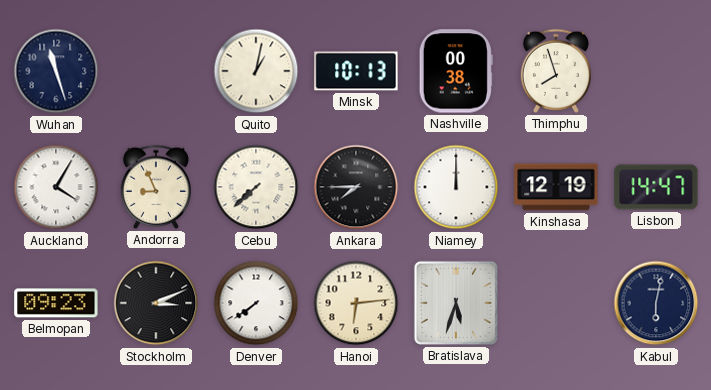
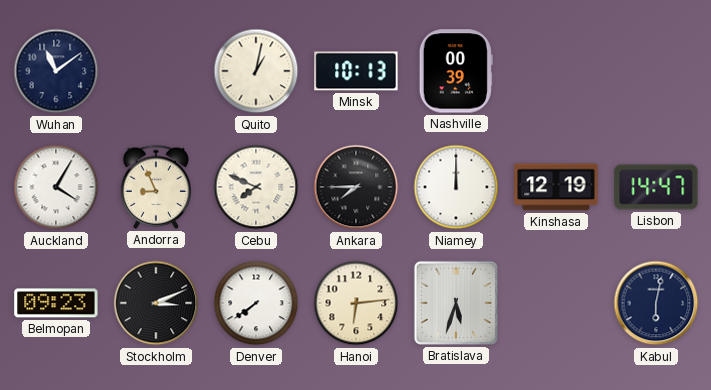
Wuhan: 11:27 -> 11:09
Nashville: 00:38 -> 00:39
Thimphu: 7:57 -> none
Cebu: 7:38 -> 7:49
